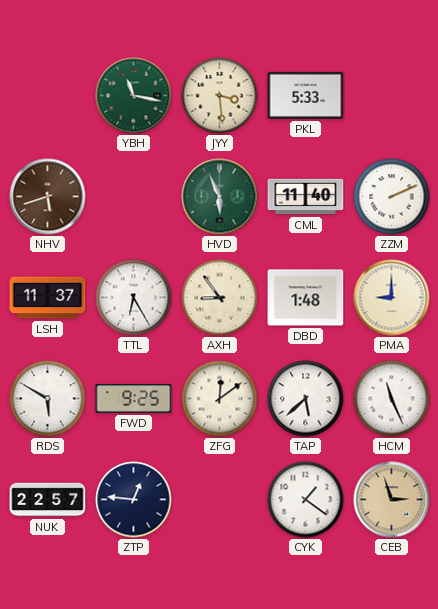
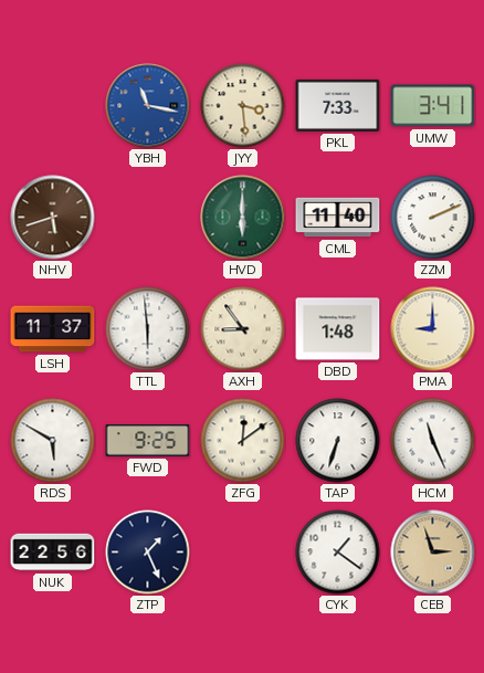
YBH dial: green -> blue
PKL: 5:33 -> 7:33
UMW: none -> 3:41
HVD: 5:56 -> 6:00
TTL: 6:25 -> 5:59
TAP: 5:38 -> 6:33
NUK: 22:57 -> 22:56
ZTP: 12:46 -> 1:26
